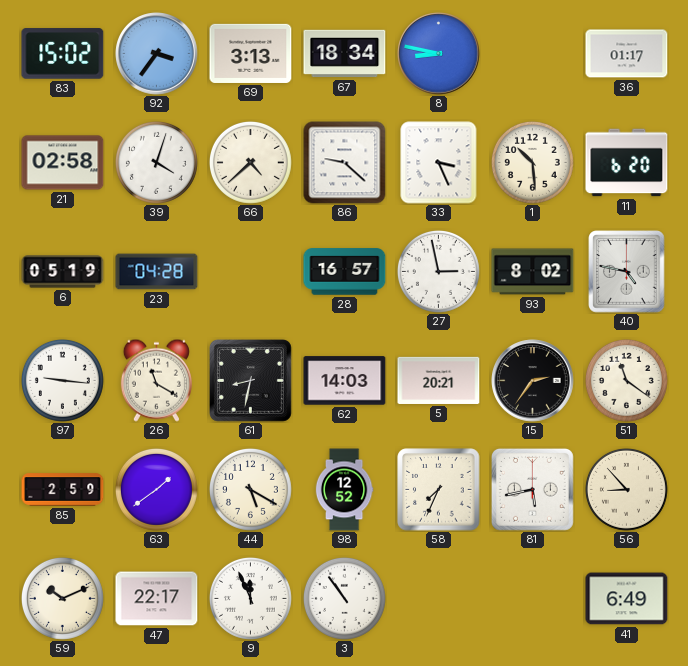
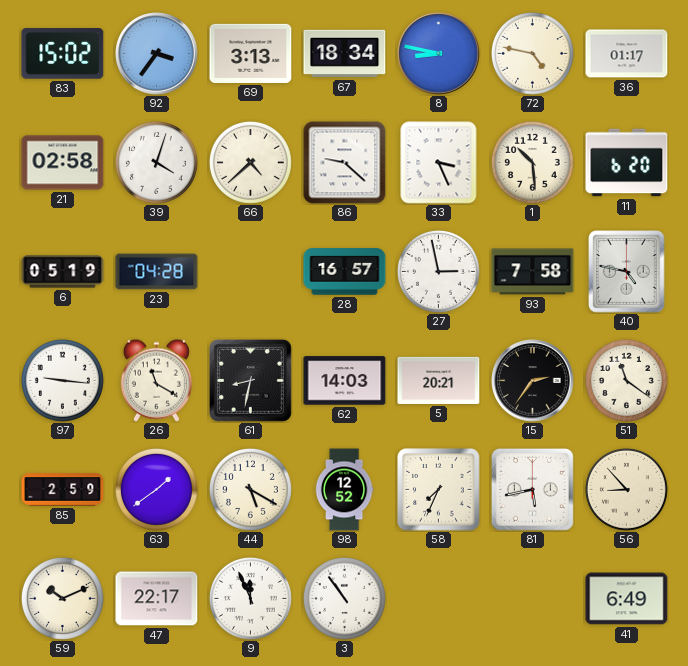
72: none -> 4:47
93: 8:02 -> 7:58
